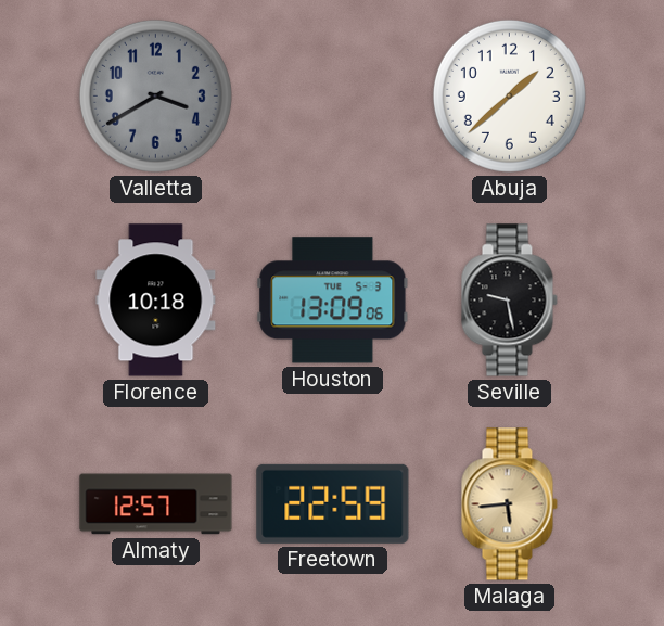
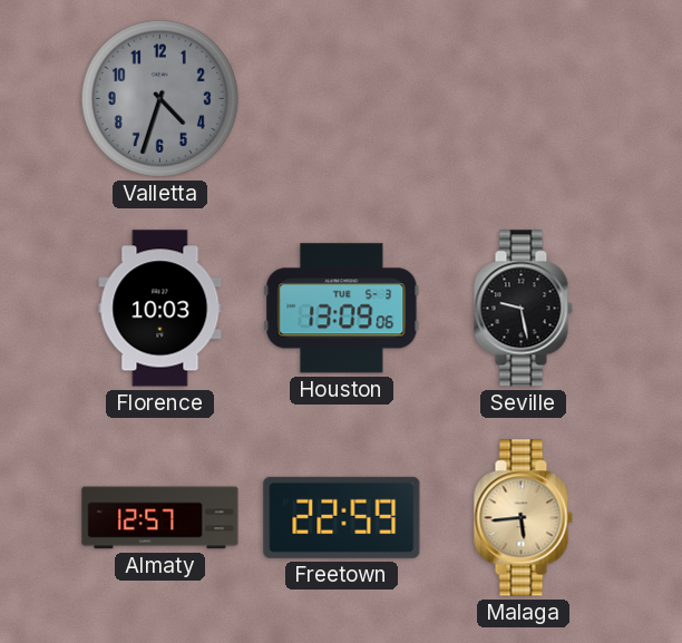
Valletta: 3:40 -> 4:33
Abuja: 1:38 -> none
Florence: 10:18 -> 10:03
